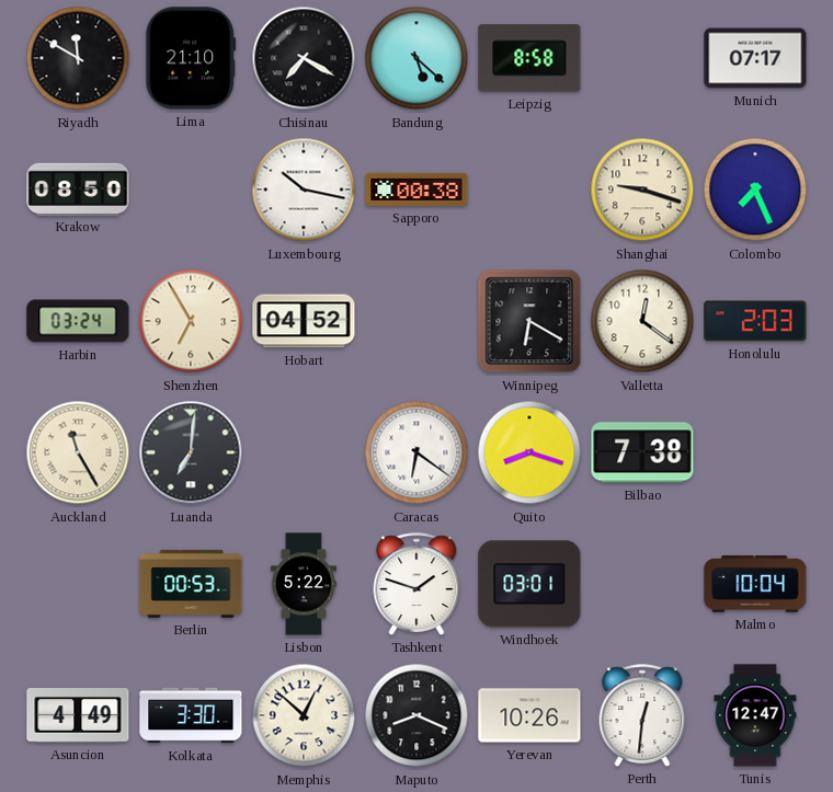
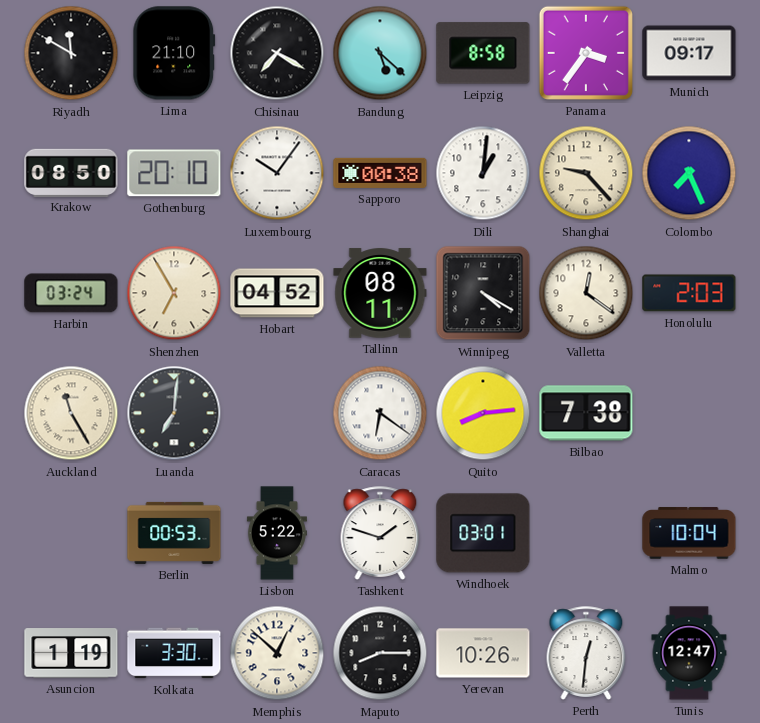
Panama: none -> 3:36
Munich: 07:17 -> 09:17
Gothenburg: none -> 20:10
Luxembourg: 10:17 -> 10:06
Dili: none -> 1:01
Shanghai: 9:18 -> 9:23
Tallinn: none -> 08:11
Winnipeg: 6:20 -> 4:20
Quito: 8:18 -> 8:14
Asuncion: 4:49 -> 1:19
Maputo: 8:19 -> 8:15
